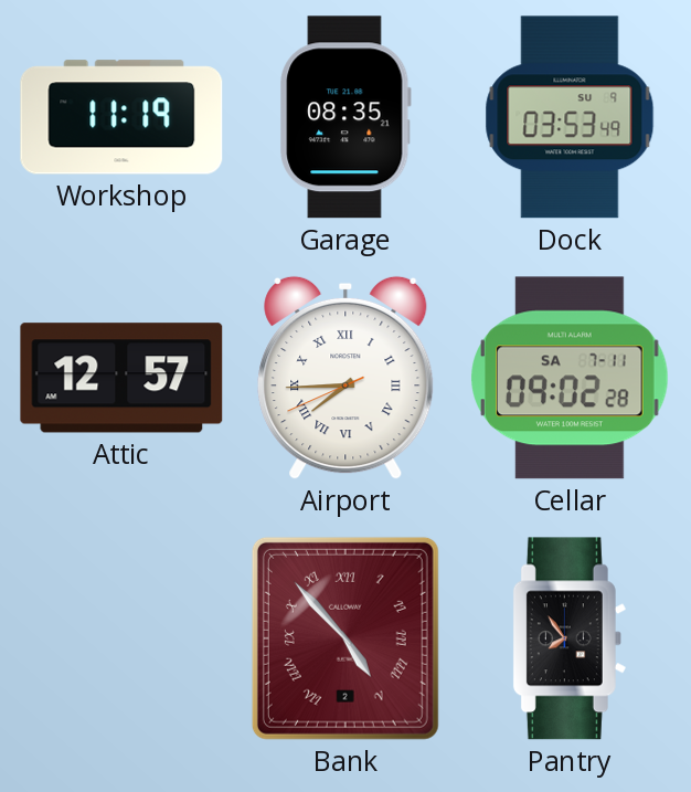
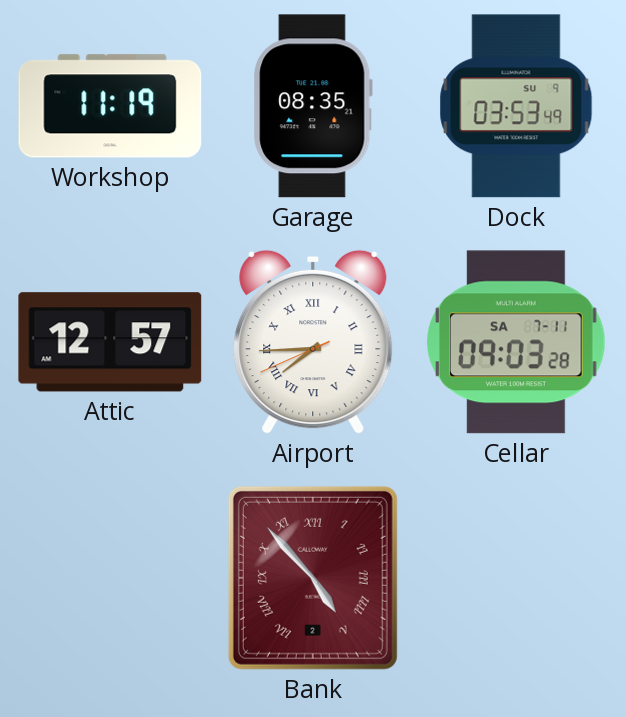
Cellar: 09:02 -> 09:03
Pantry: 7:54 -> none
